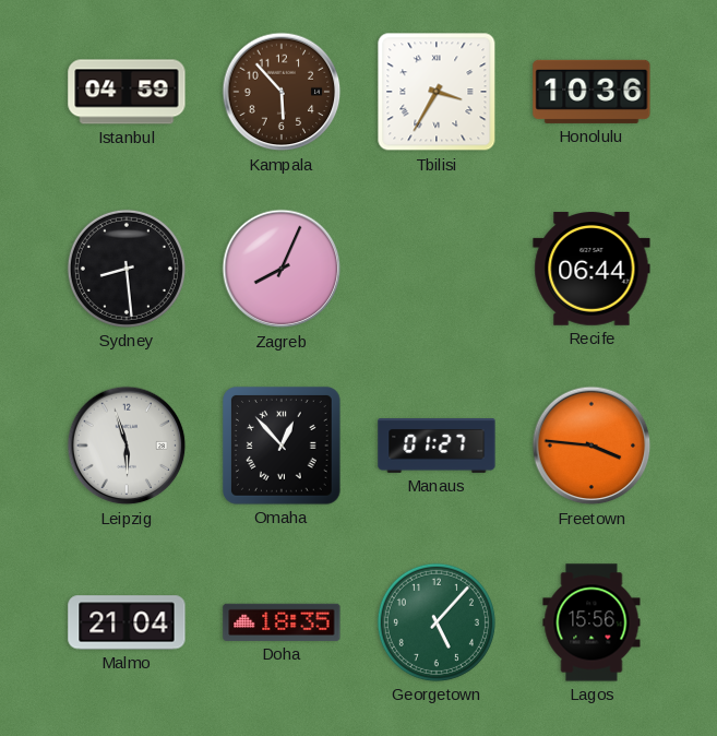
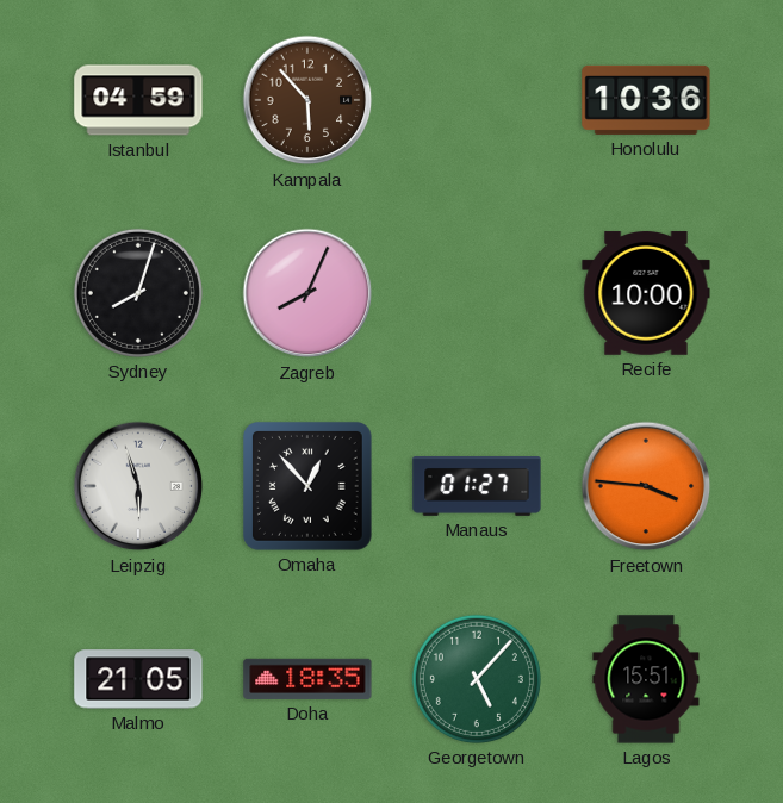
Tbilisi: 3:35 -> none
Sydney: 8:29 -> 8:03
Recife: 06:44 -> 10:00
Malmo: 21:04 -> 21:05
Lagos: 15:56 -> 15:51
